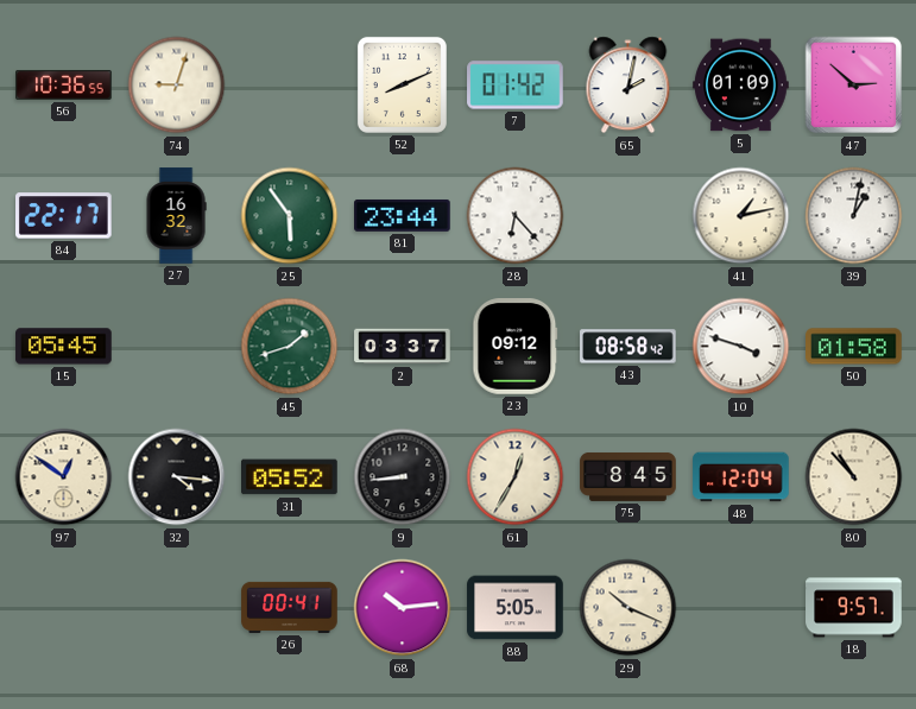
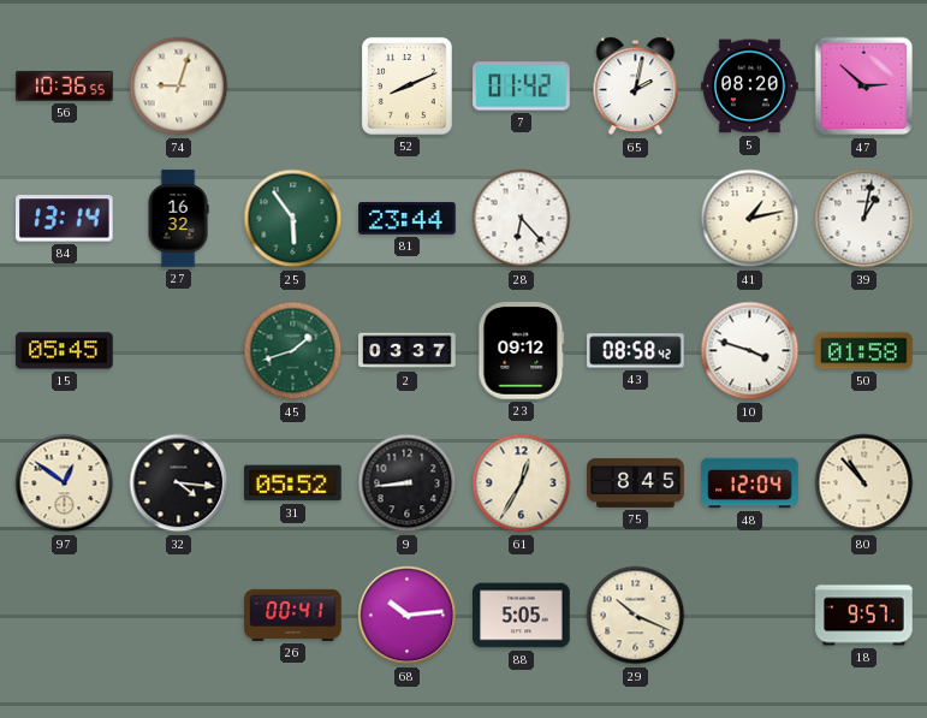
5: 01:09 -> 08:20
84: 22:17 -> 13:14
